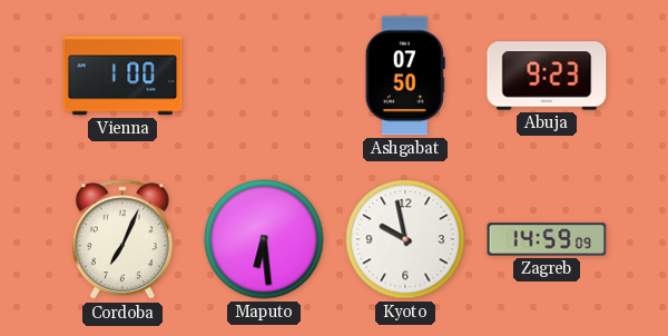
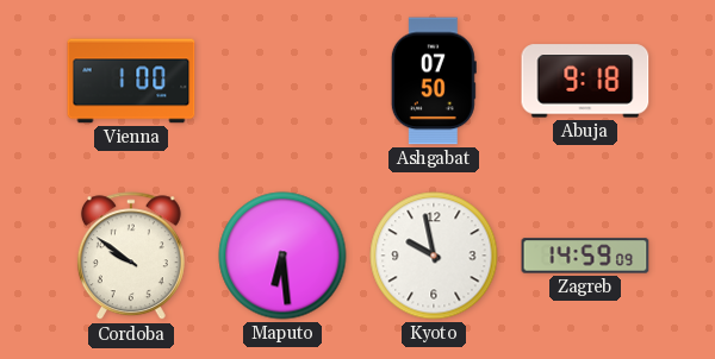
Abuja: 9:23 -> 9:18
Cordoba: 7:04 -> 9:51
